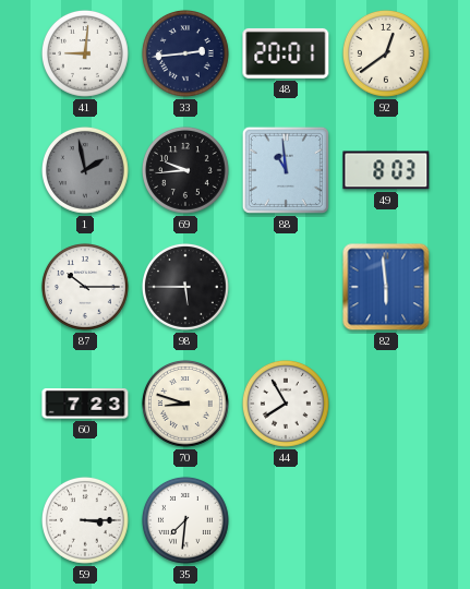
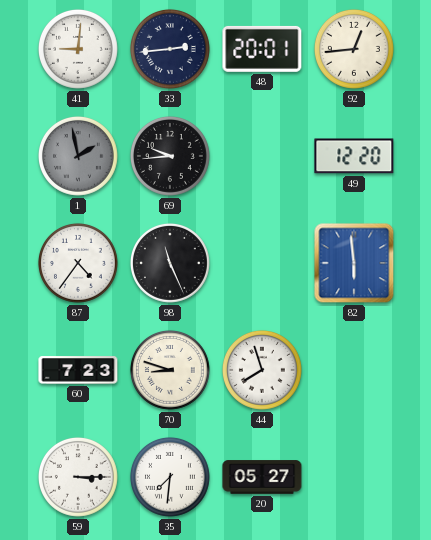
92: 12:39 -> 12:44
88: 10:59 -> none
49: 8:03 -> 12:20
87: 10:15 -> 4:36
98: 5:45 -> 11:26
44: 7:55 -> 7:57
20: none -> 05:27
